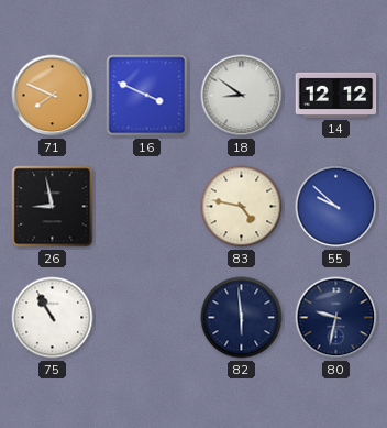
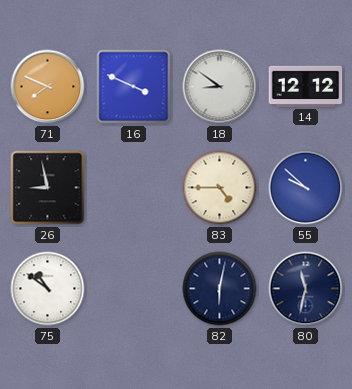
83: 4:47 -> 4:45
75: 10:55 -> 10:51
82: 5:59 -> 6:02
80: 9:32 -> 11:32
